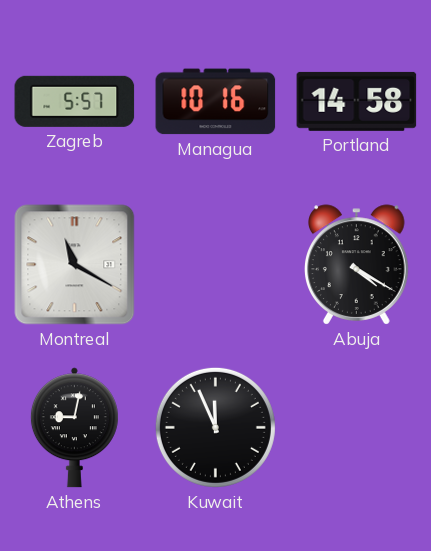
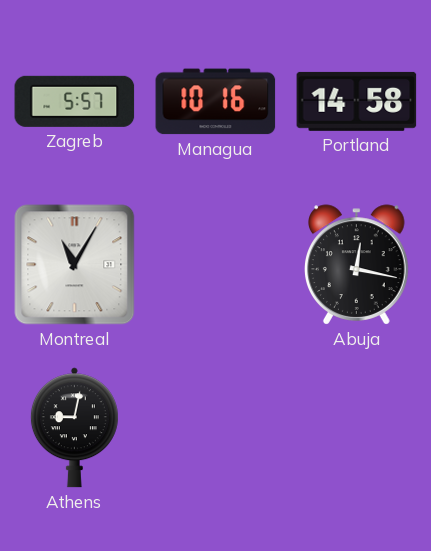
Montreal: 11:20 -> 11:05
Abuja: 4:20 -> 12:17
Kuwait: 11:56 -> none
